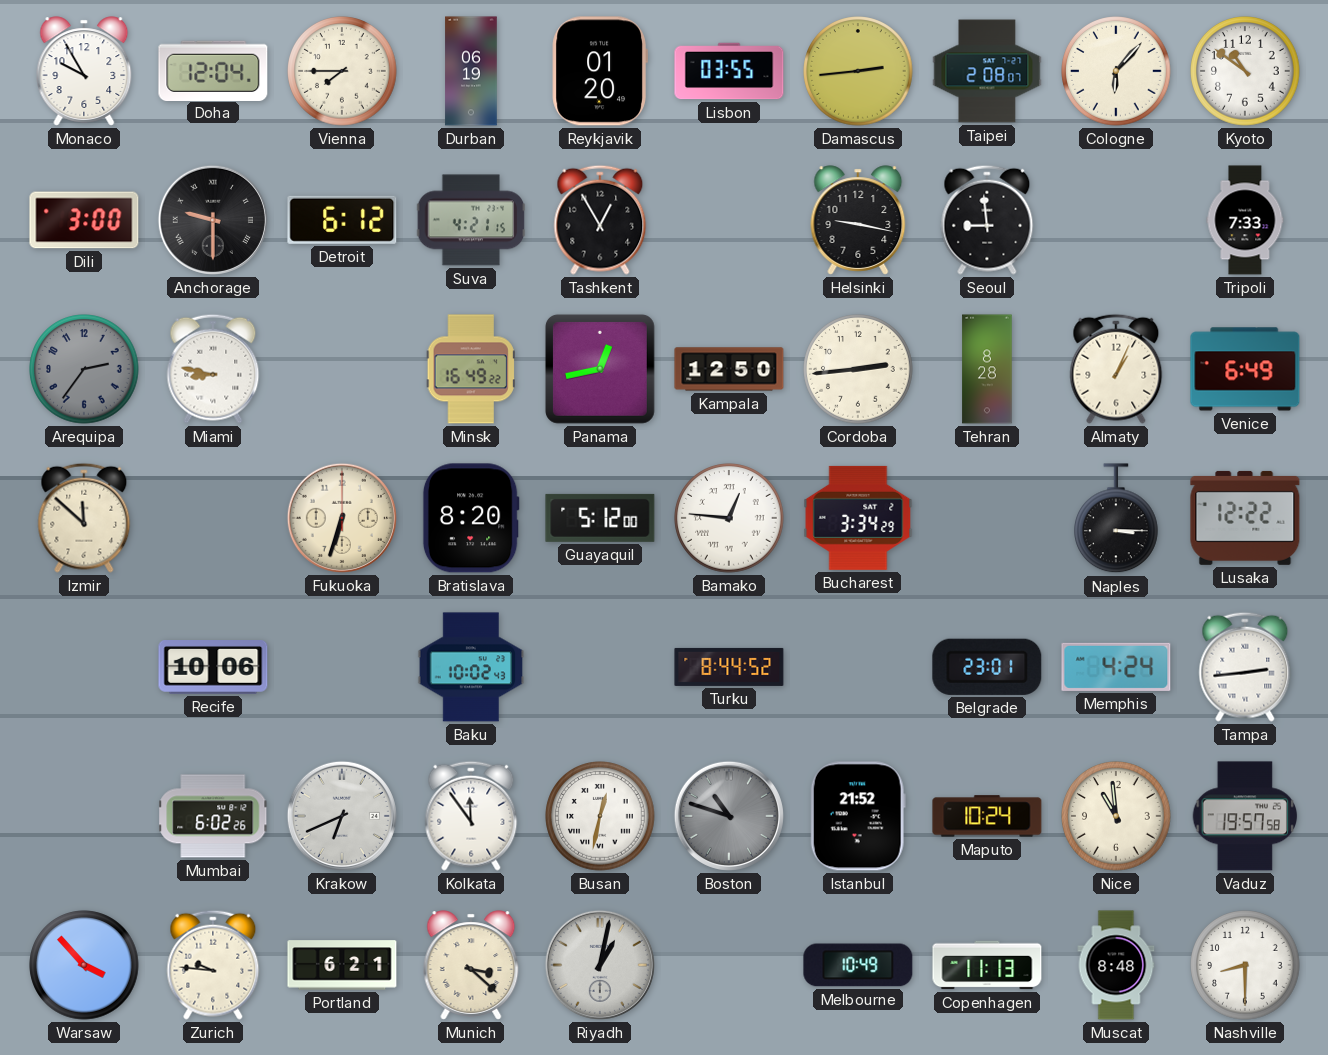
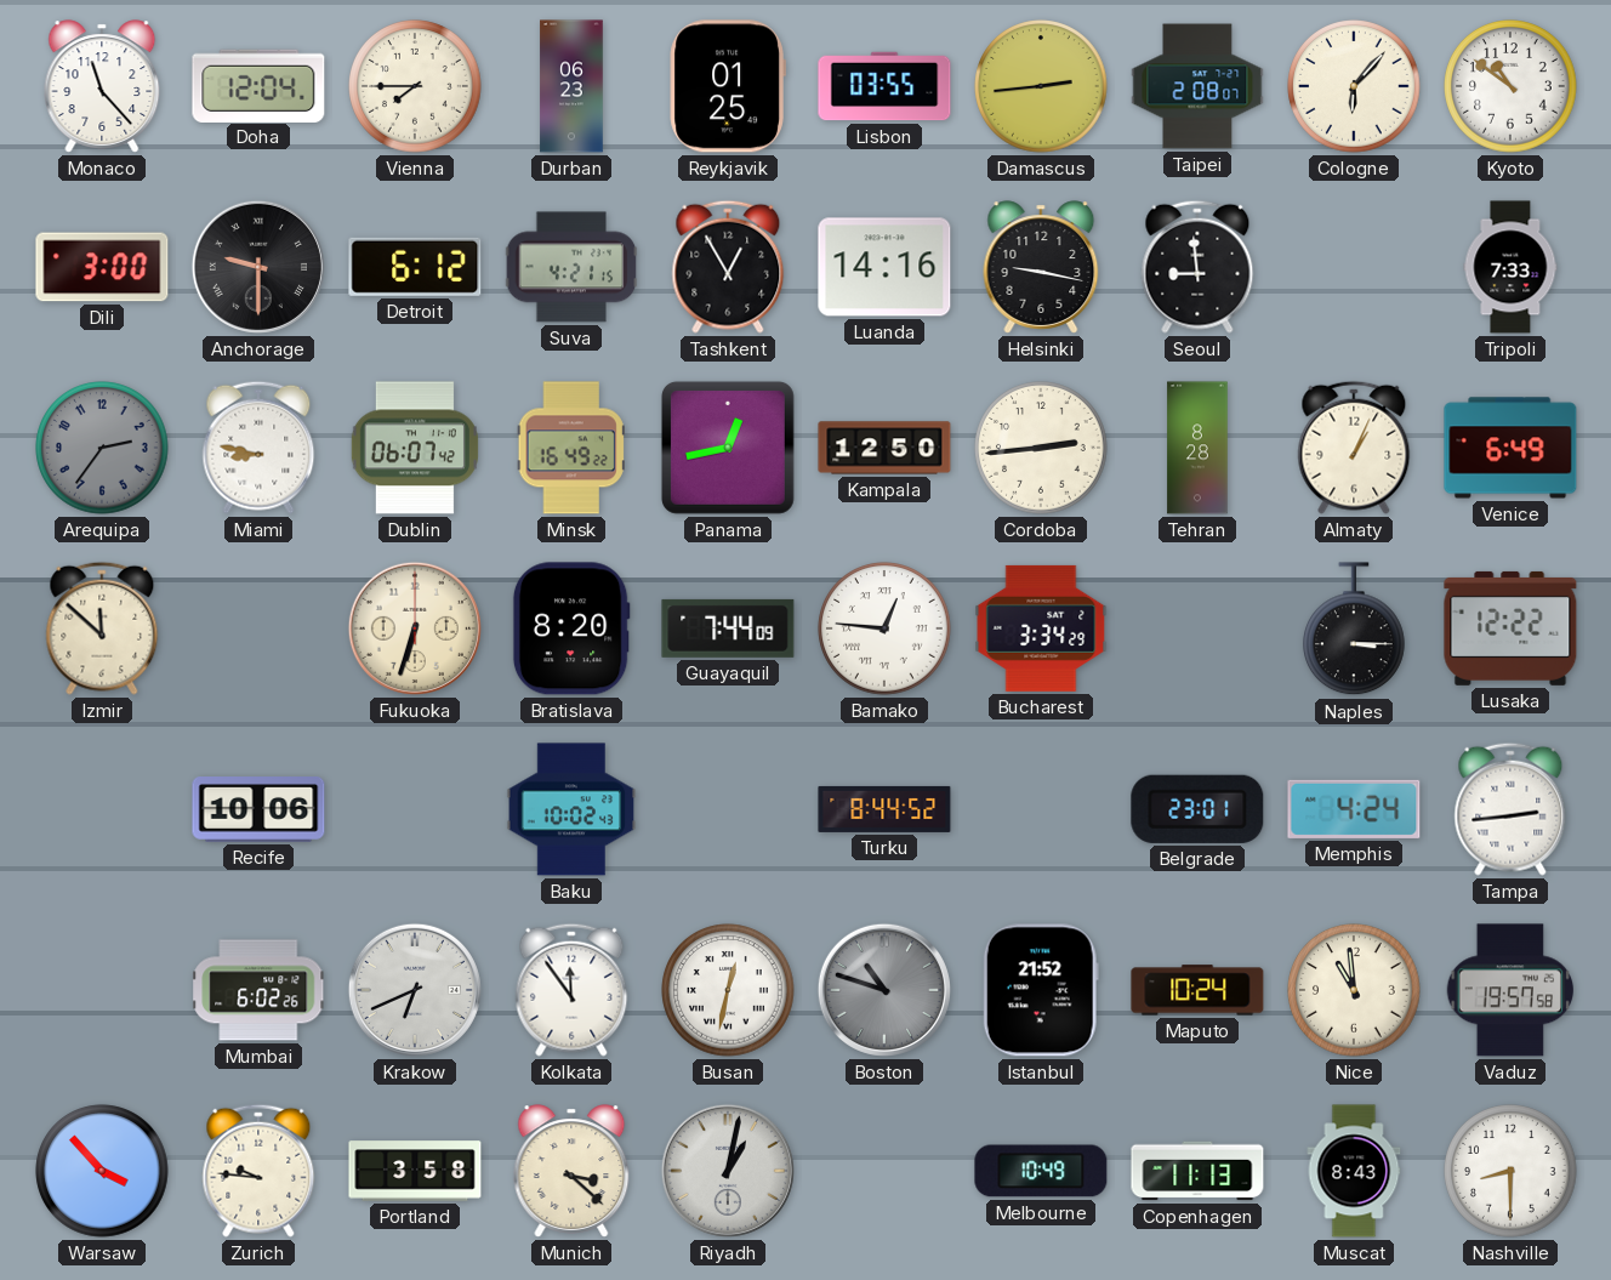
Monaco: 9:55 -> 11:23
Durban: 06:19 -> 06:23
Reykjavik: 01:20 -> 01:25
Luanda: none -> 14:16
Dublin: none -> 06:07
Guayaquil: 5:12 -> 7:44
Portland: 6:21 -> 3:58
Muscat: 8:48 -> 8:43
